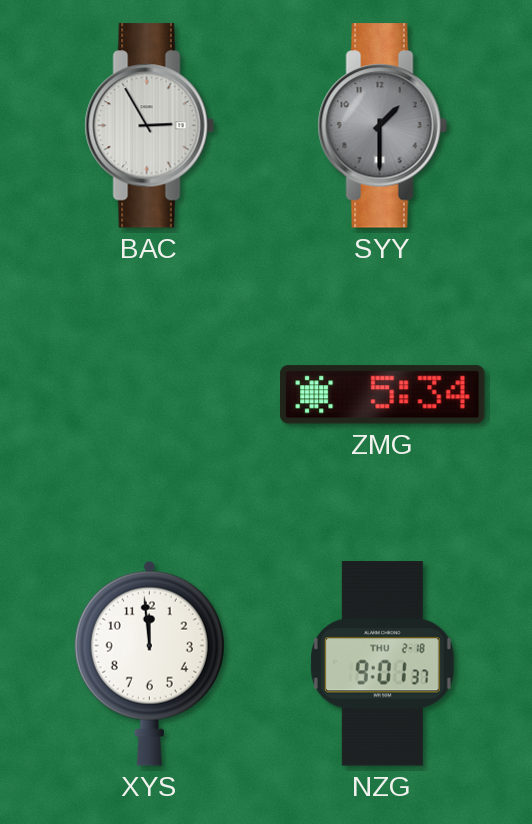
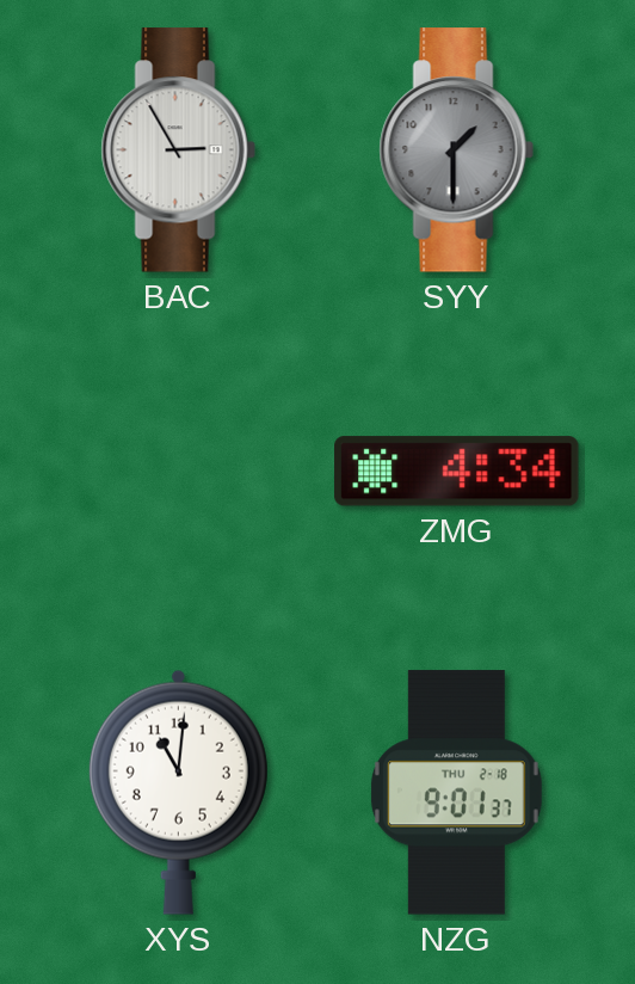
ZMG: 5:34 -> 4:34
XYS: 11:59 -> 11:01
